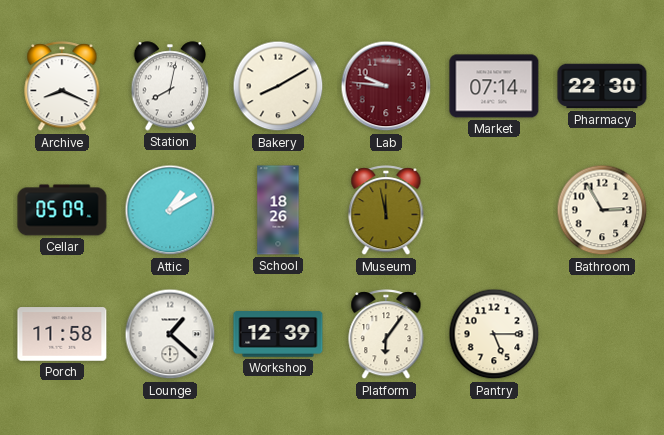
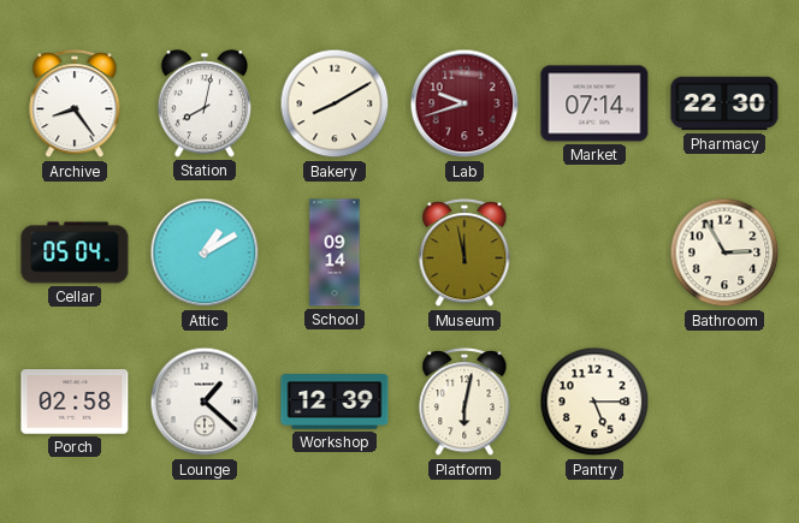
Archive: 8:19 -> 8:24
Lab: 9:46 -> 9:42
Cellar: 05:09 -> 05:04
School: 18:26 -> 09:14
Porch: 11:58 -> 02:58
Platform: 6:06 -> 6:02
